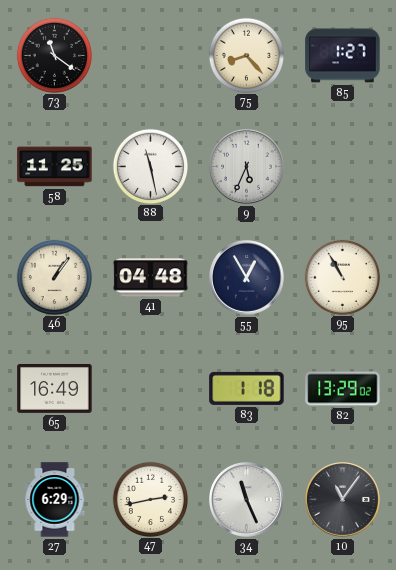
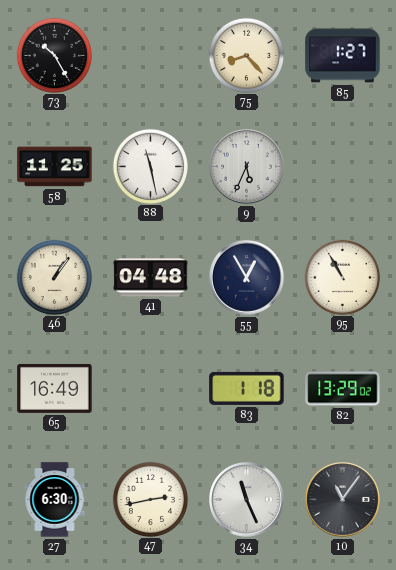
73: 11:21 -> 10:25
27: 6:29 -> 6:30
